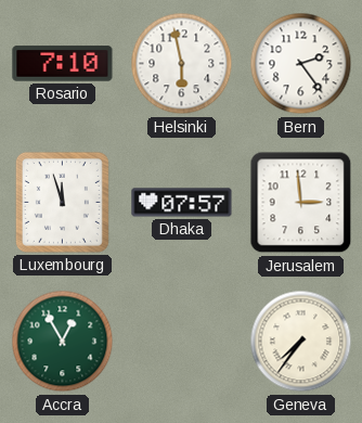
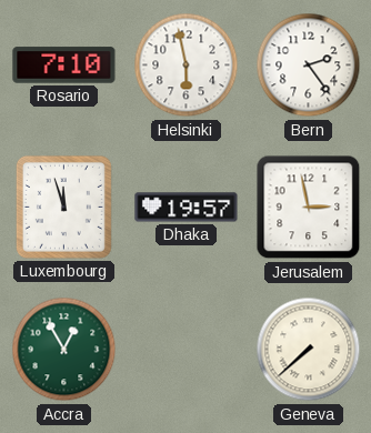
Dhaka: 07:57 -> 19:57
Jerusalem: 2:59 -> 2:58
Geneva: 7:36 -> 7:38
